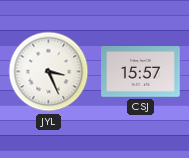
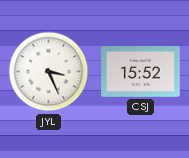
CSJ: 15:57 -> 15:52
